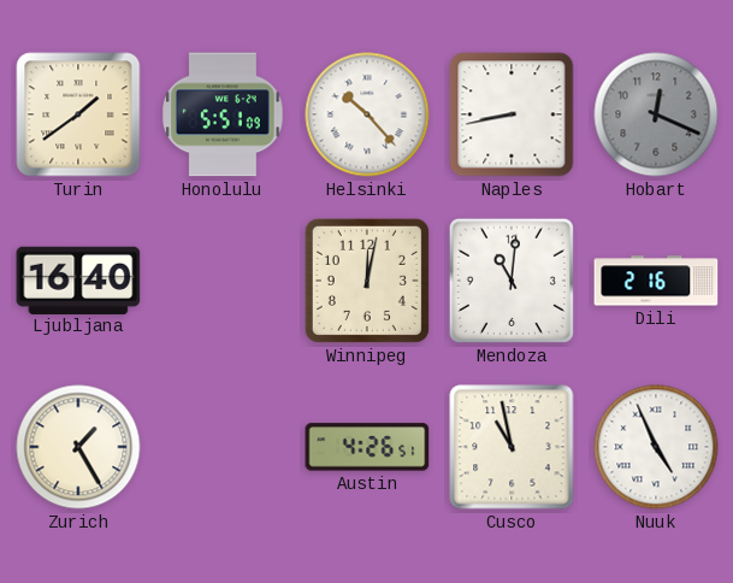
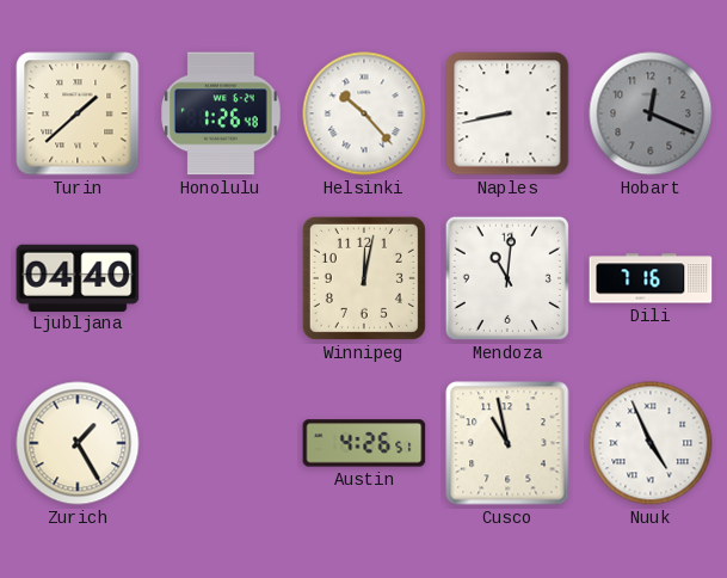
Turin: 1:39 -> 1:38
Honolulu: 5:51 -> 1:26
Ljubljana: 16:40 -> 04:40
Dili: 2:16 -> 7:16
